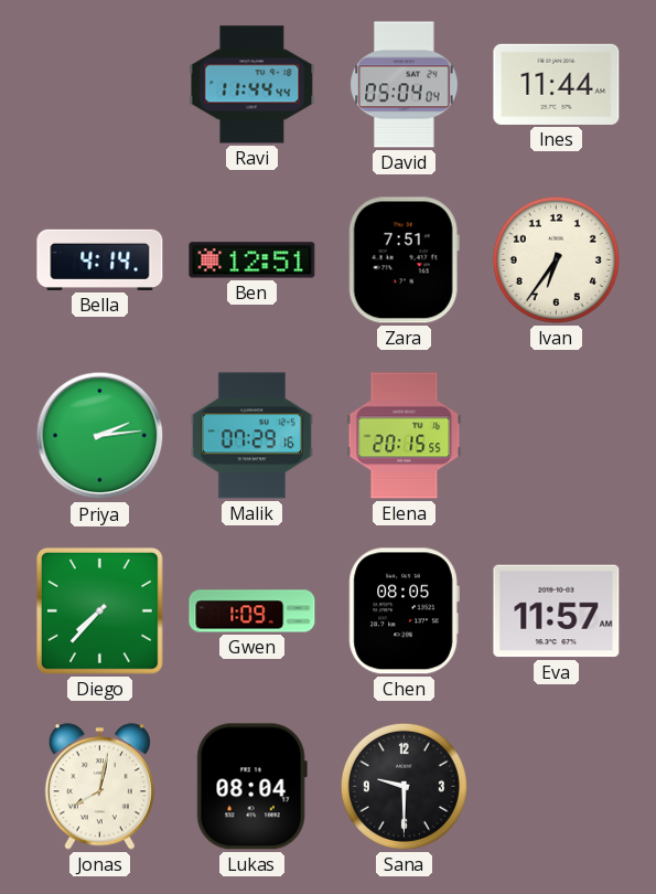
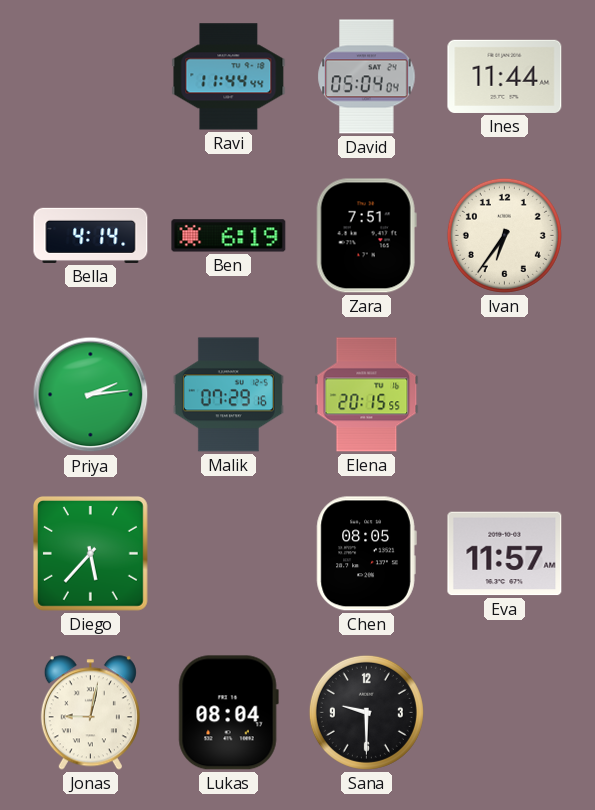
Ben: 12:51 -> 6:19
Diego: 7:37 -> 5:37
Gwen: 1:09 -> none
Jonas: 8:02 -> 9:02
